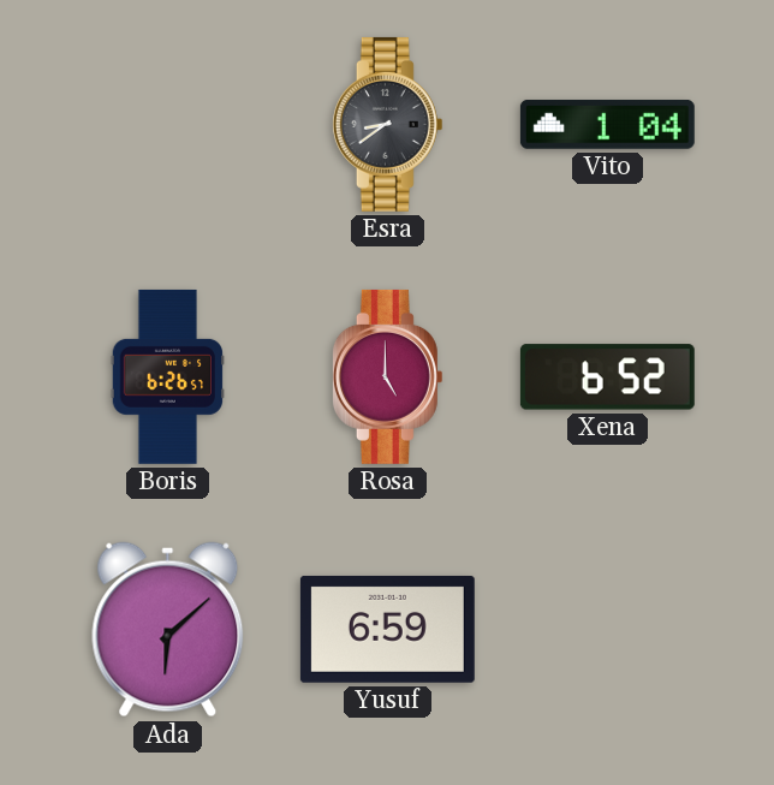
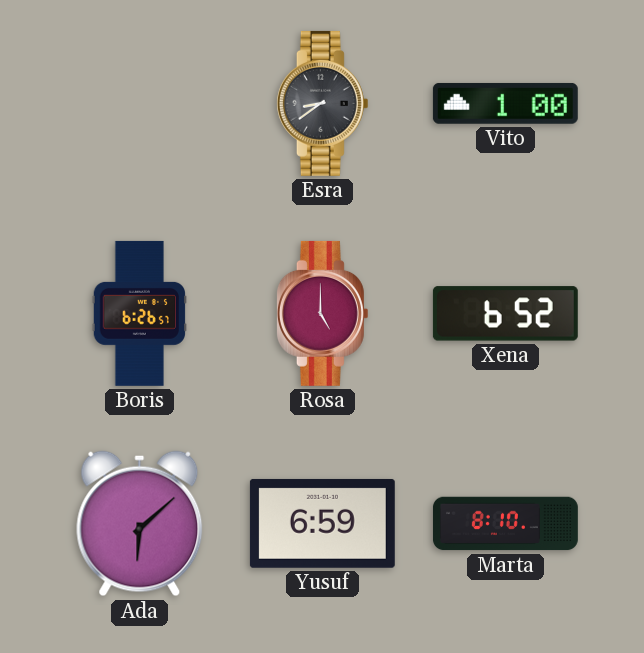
Vito: 1:04 -> 1:00
Marta: none -> 8:10
